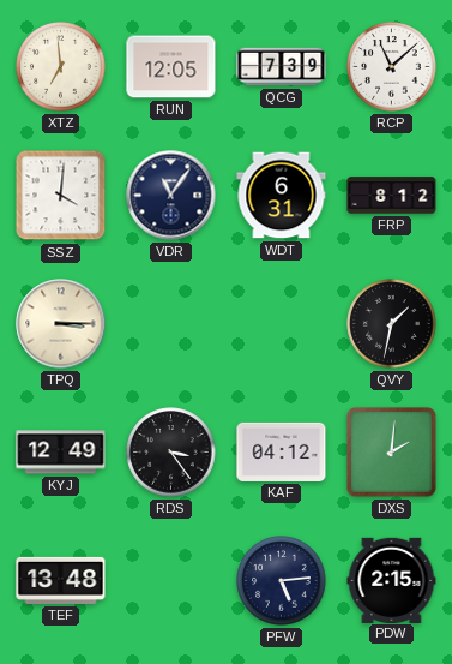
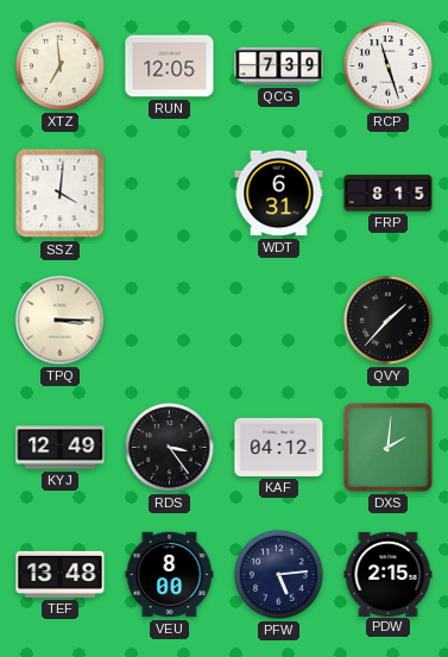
RCP: 11:08 -> 11:27
VDR: 11:06 -> none
FRP: 8:12 -> 8:15
QVY: 1:32 -> 1:37
VEU: none -> 8:00
